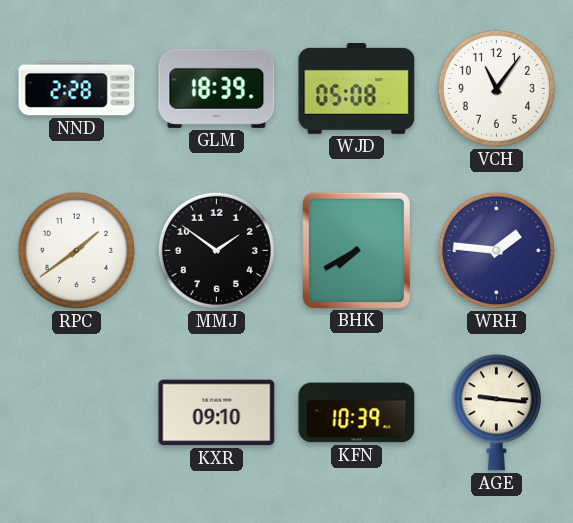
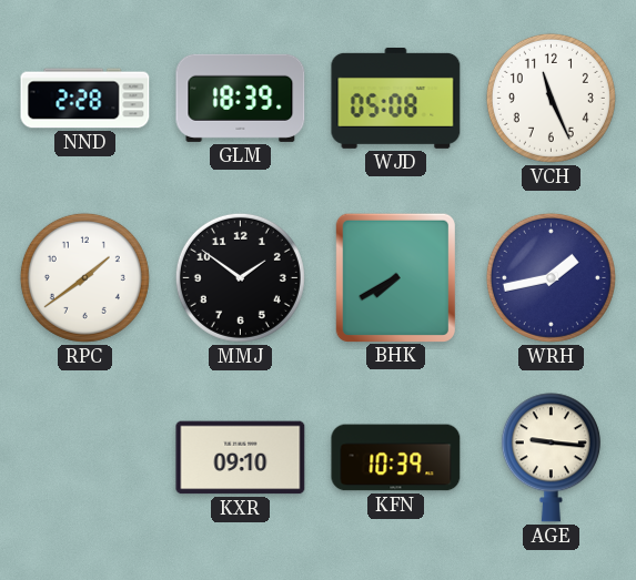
VCH: 11:06 -> 11:26
WRH: 1:46 -> 1:43
